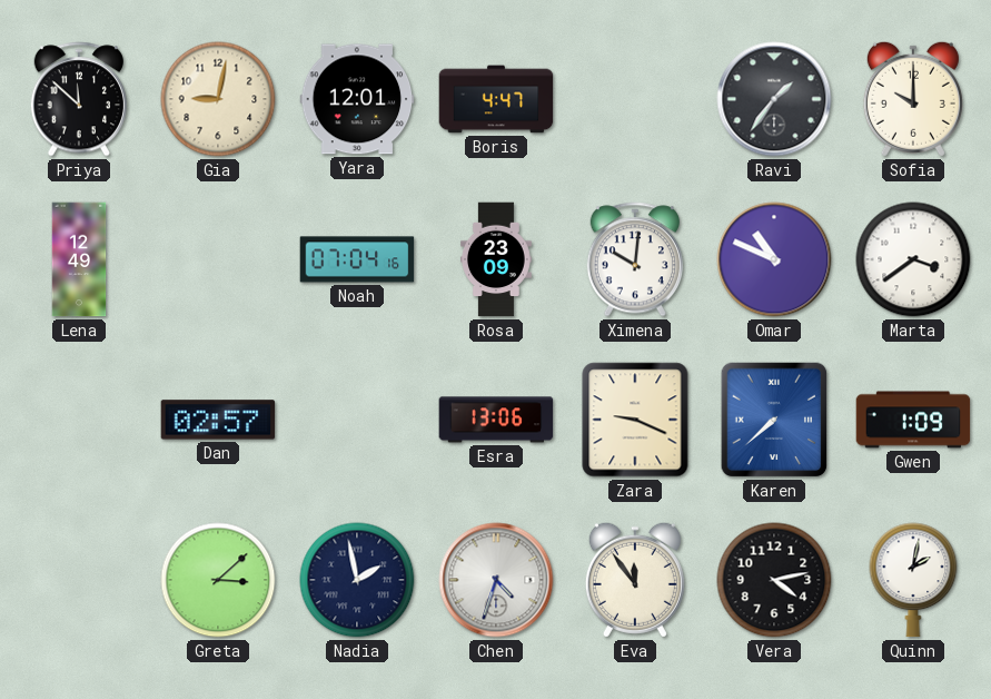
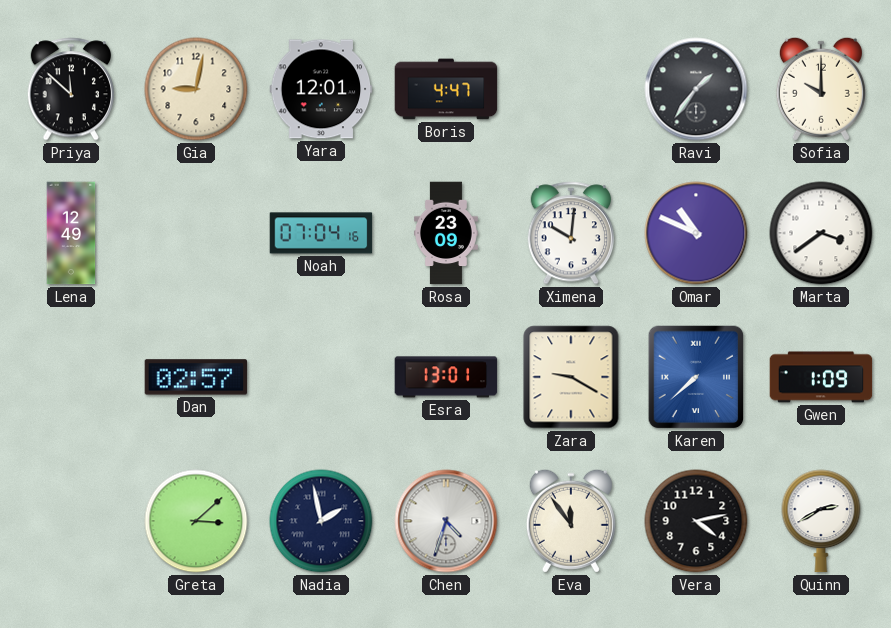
Esra: 13:06 -> 13:01
Zara: 9:19 -> 9:20
Quinn: 2:02 -> 2:40
